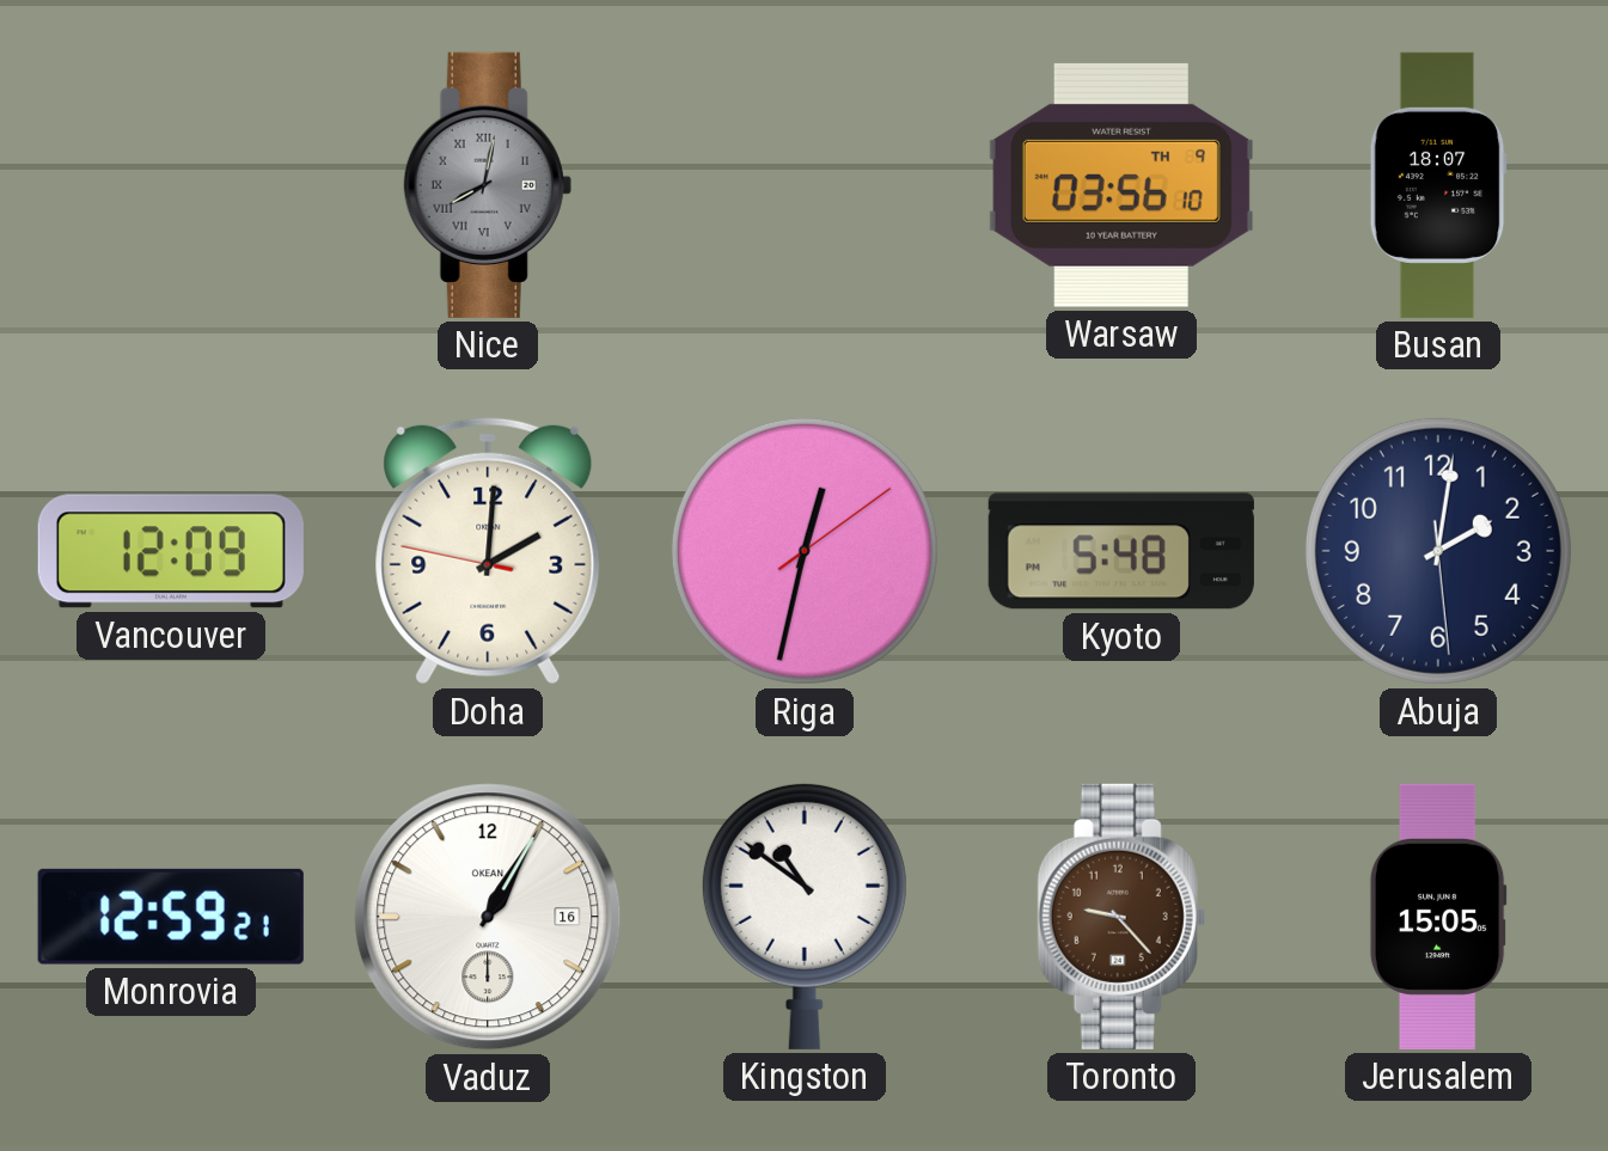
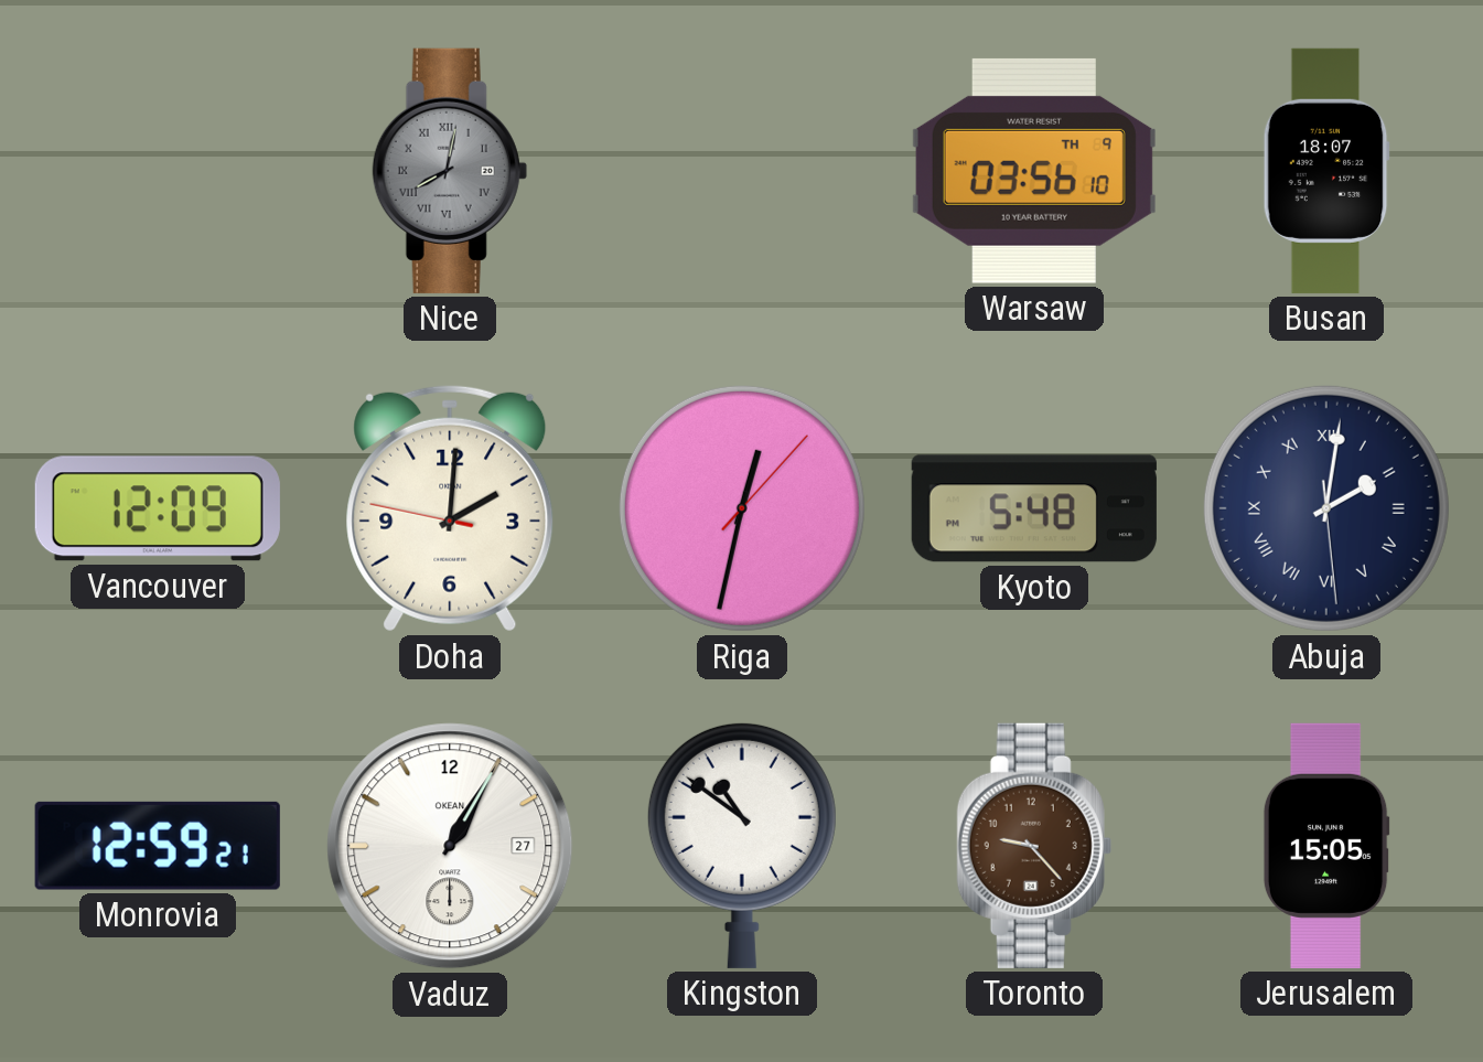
Riga: 12:32:09 -> 12:32:07
Abuja numerals: Arabic -> Roman
Vaduz date: 16 -> 27
